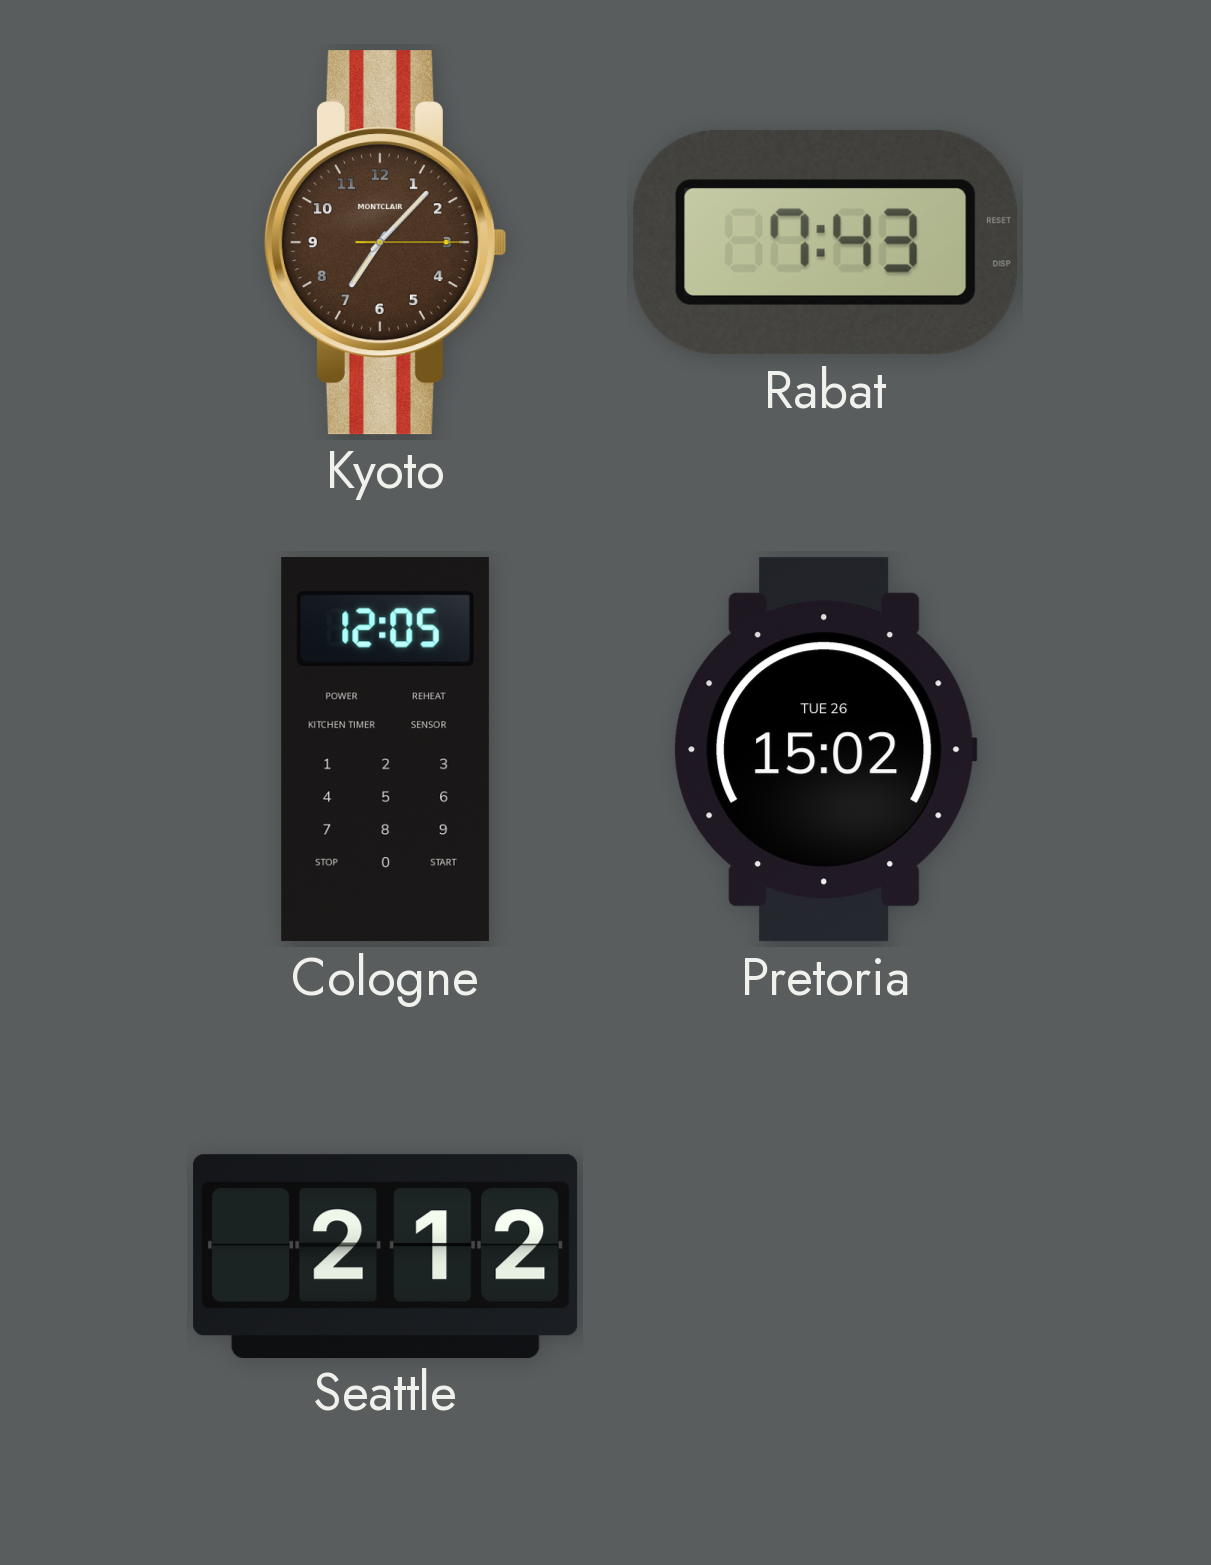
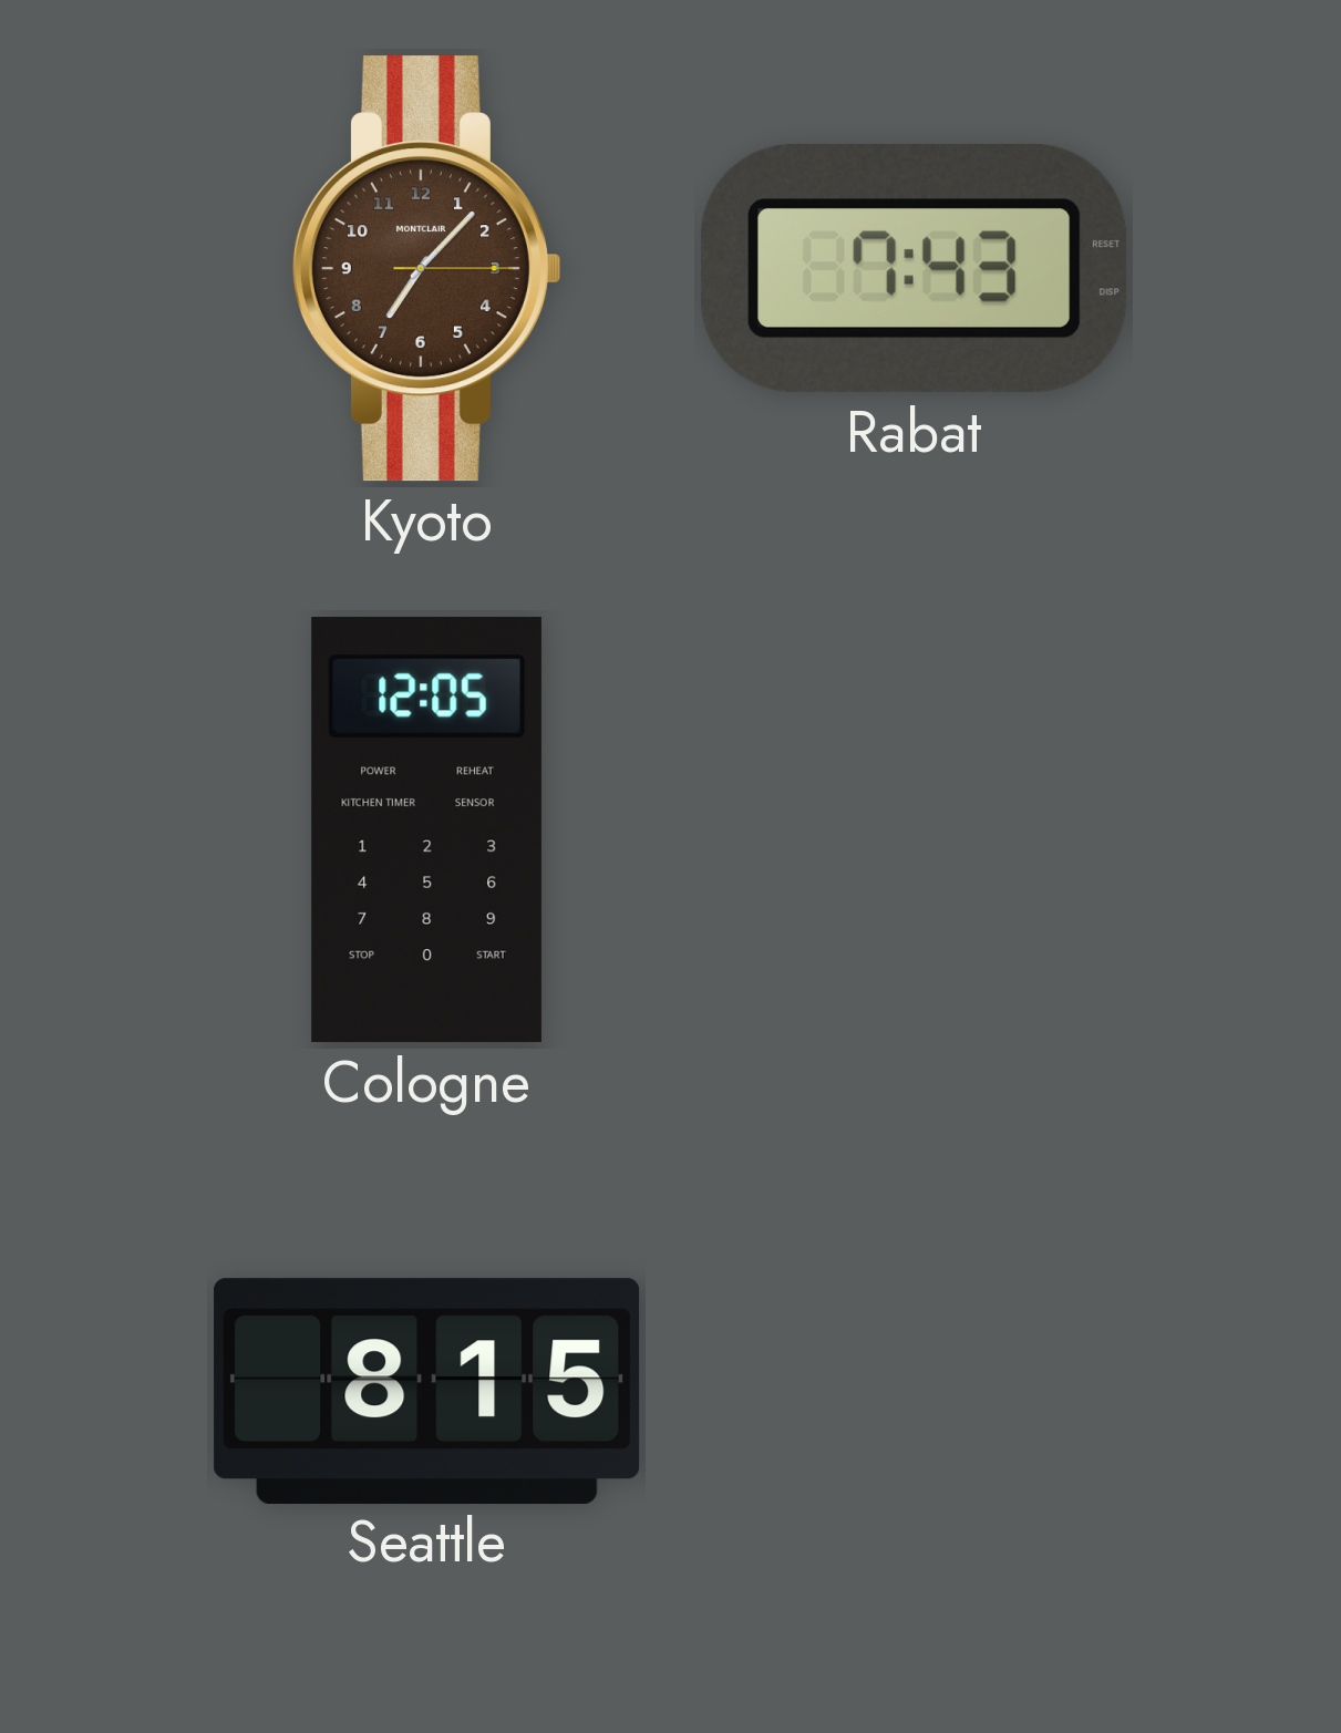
Pretoria: 15:02 -> none
Seattle: 2:12 -> 8:15
